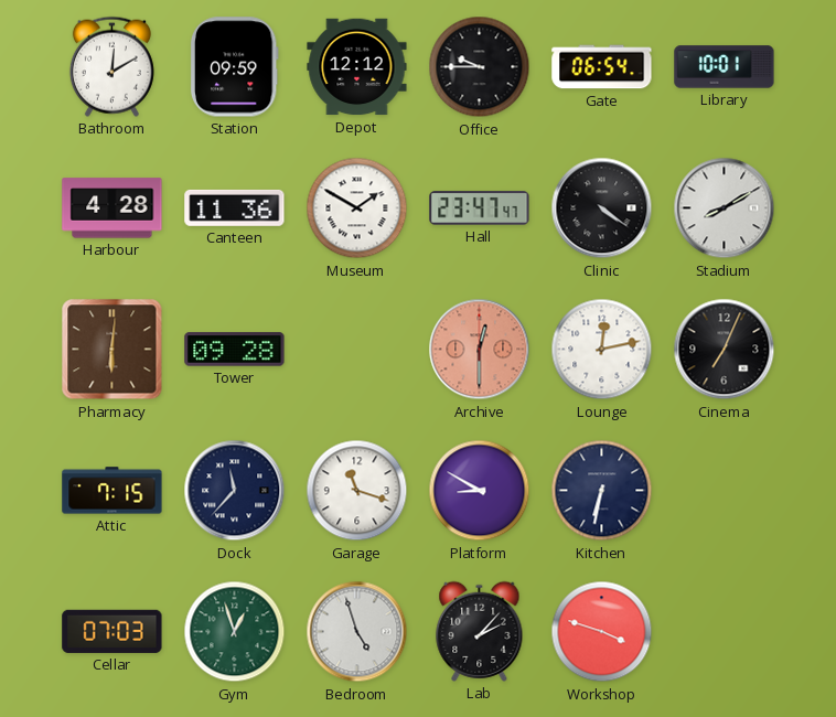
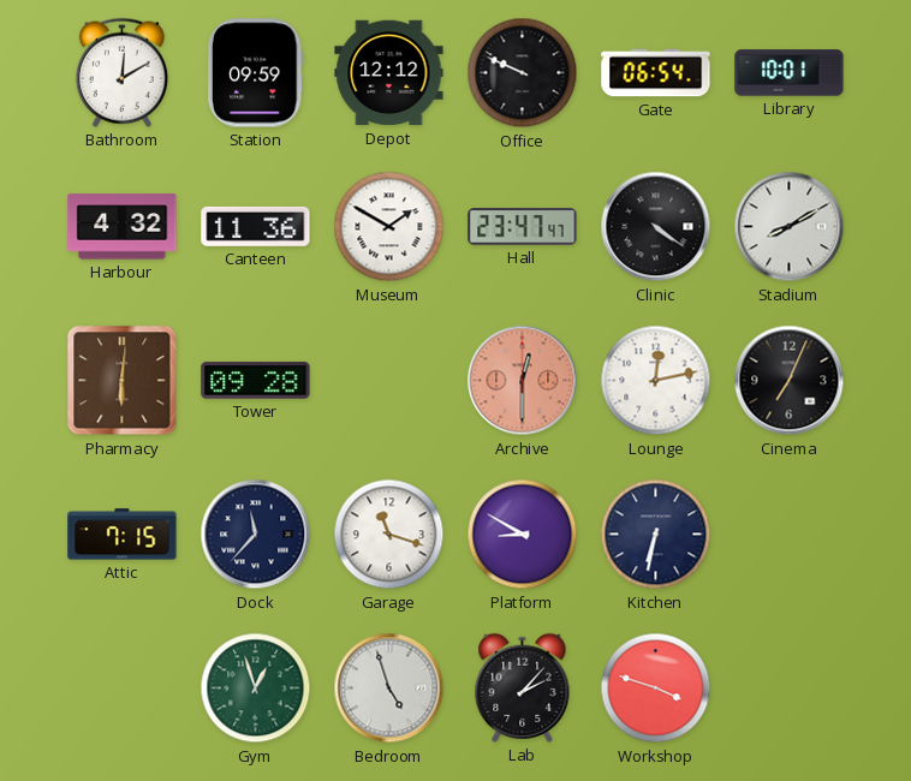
Office: 9:45 -> 9:49
Harbour: 4:28 -> 4:32
Cellar: 07:03 -> none
